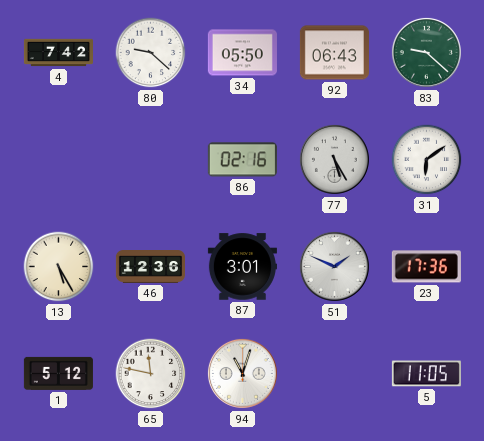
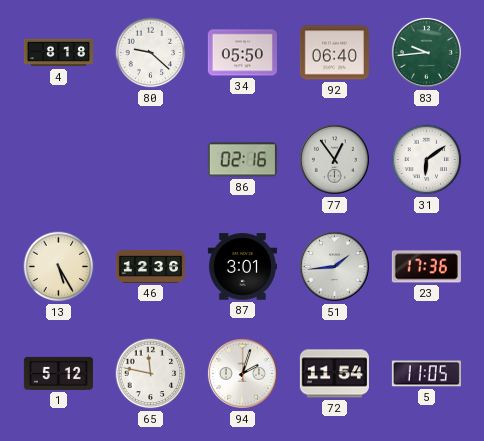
4: 7:42 -> 8:18
92: 06:43 -> 06:40
83: 9:22 -> 9:44
77: 5:25 -> 12:54
51: 1:49 -> 1:44
94: 11:03 -> 2:03
72: none -> 11:54
